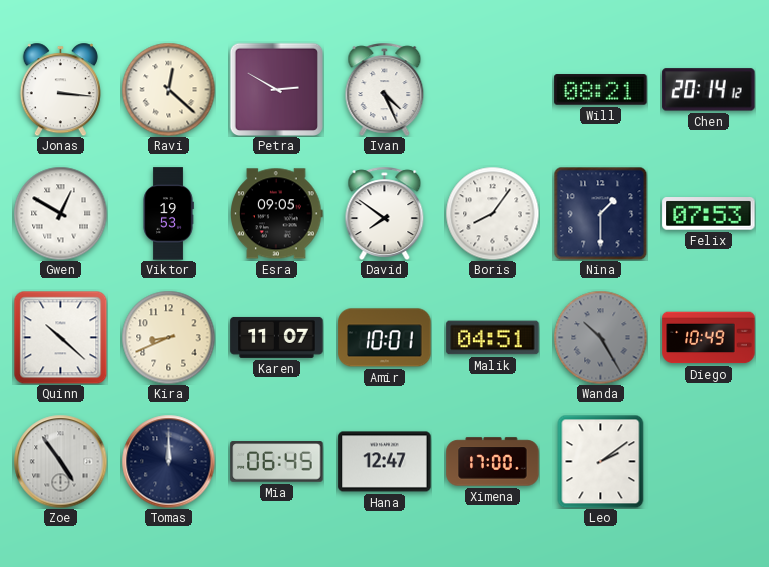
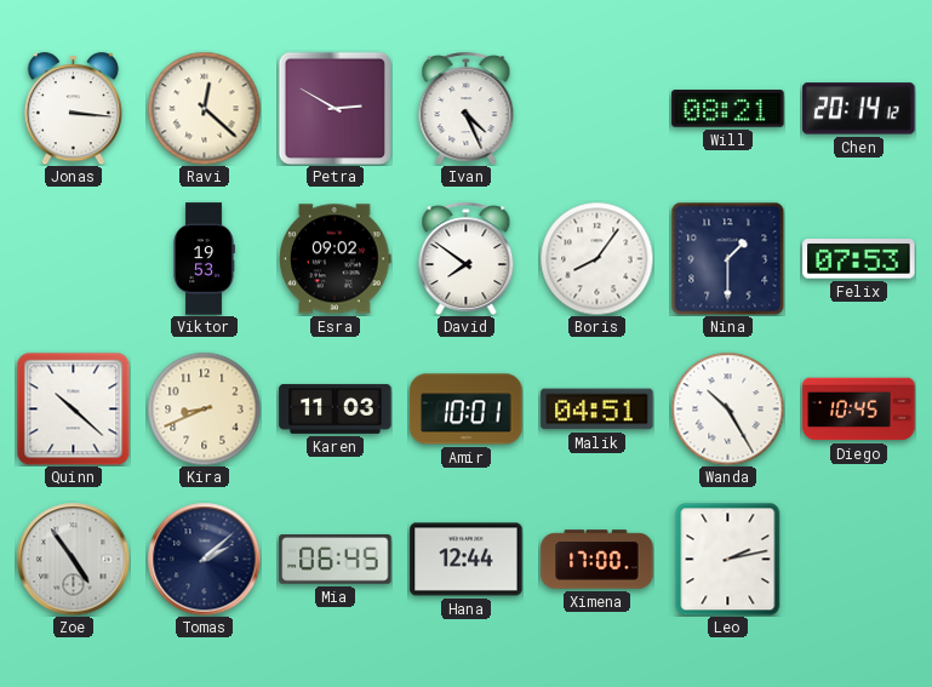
Gwen: 12:50 -> none
Esra: 09:05 -> 09:02
Karen: 11:07 -> 11:03
Wanda dial: grey -> white
Diego: 10:49 -> 10:45
Tomas: 12:00 -> 2:08
Hana: 12:47 -> 12:44
Leo: 2:09 -> 2:13
